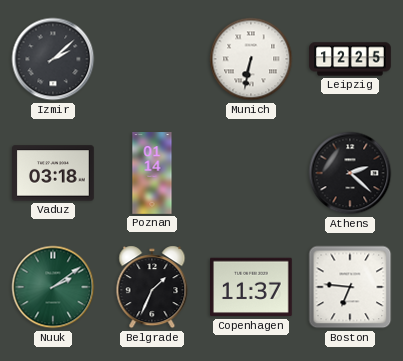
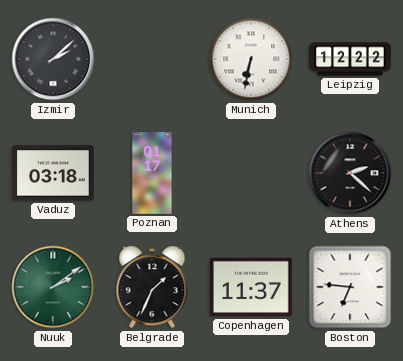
Leipzig: 12:25 -> 12:22
Poznan: 01:14 -> 01:17
